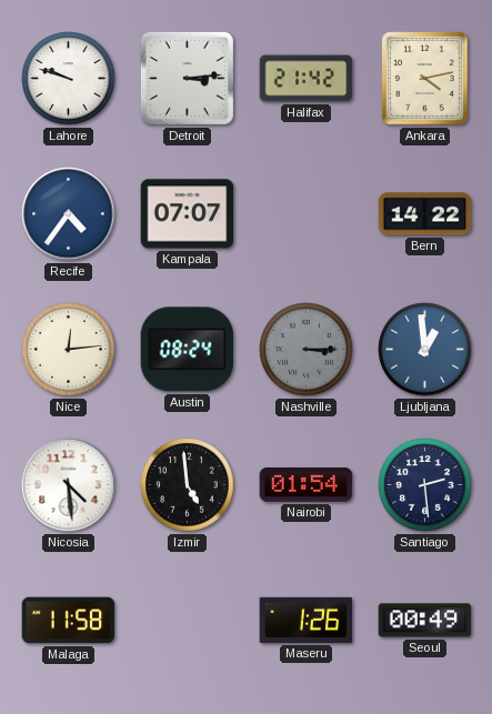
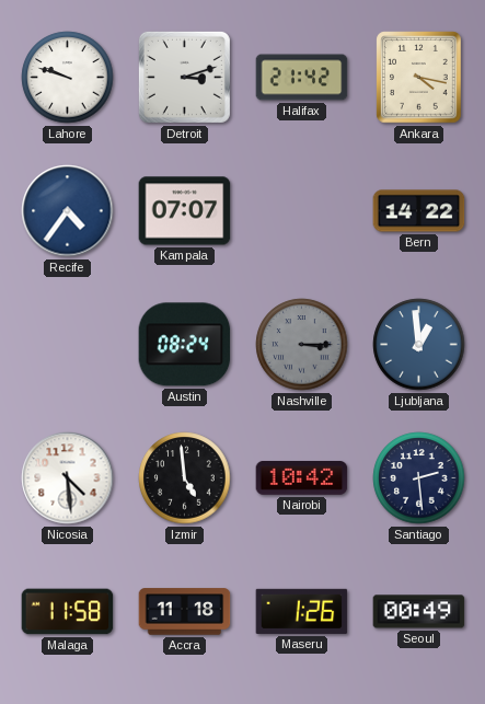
Detroit: 3:14 -> 3:12
Ankara: 4:13 -> 4:17
Nice: 12:14 -> none
Nairobi: 01:54 -> 10:42
Accra: none -> 11:18
